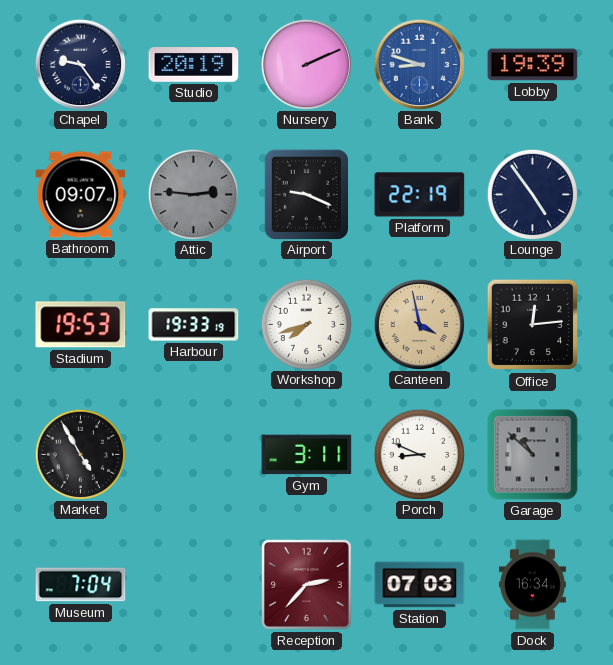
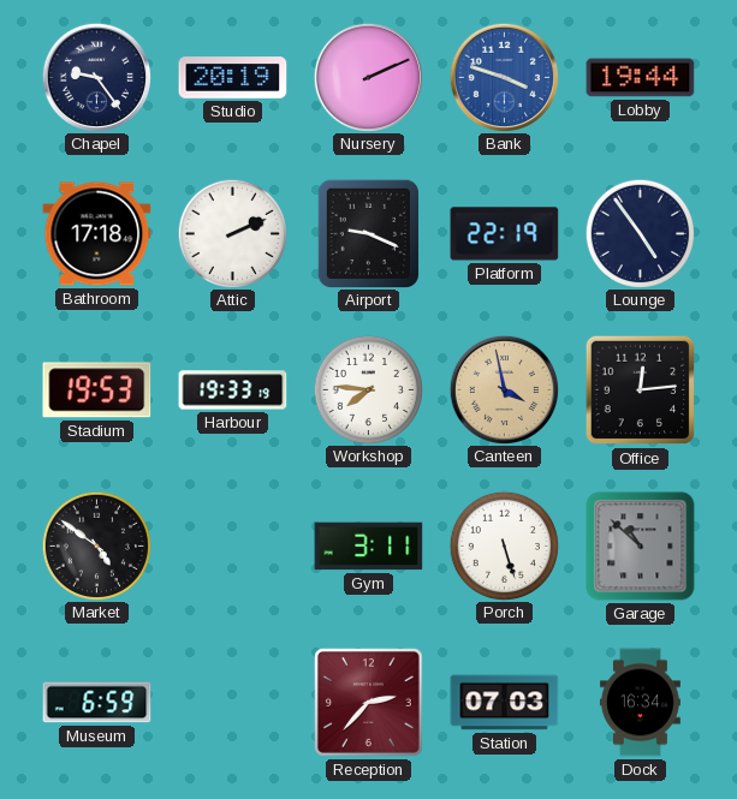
Bank: 8:48 -> 3:48
Lobby: 19:39 -> 19:44
Bathroom: 09:07 -> 17:18
Attic: 2:46 -> 2:11
Attic dial: grey -> white
Workshop: 7:42 -> 7:46
Market: 4:55 -> 4:51
Porch: 8:49 -> 5:27
Museum: 7:04 -> 6:59
